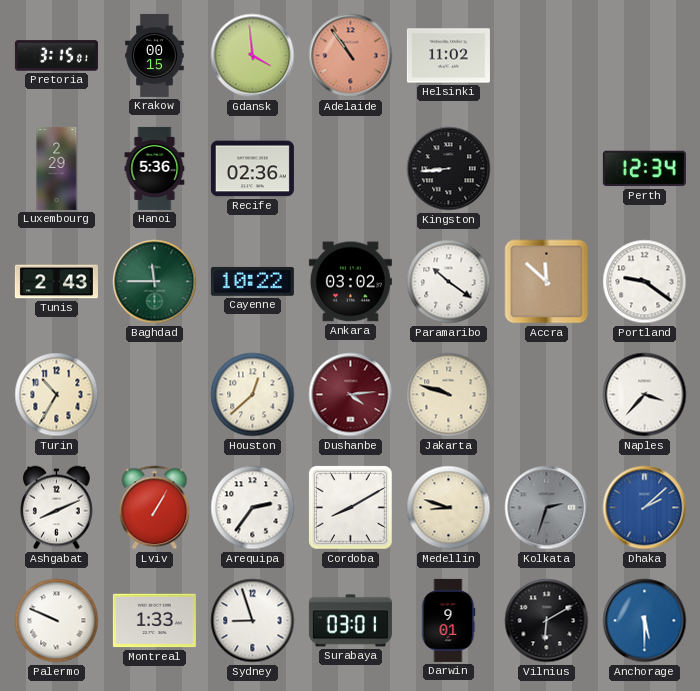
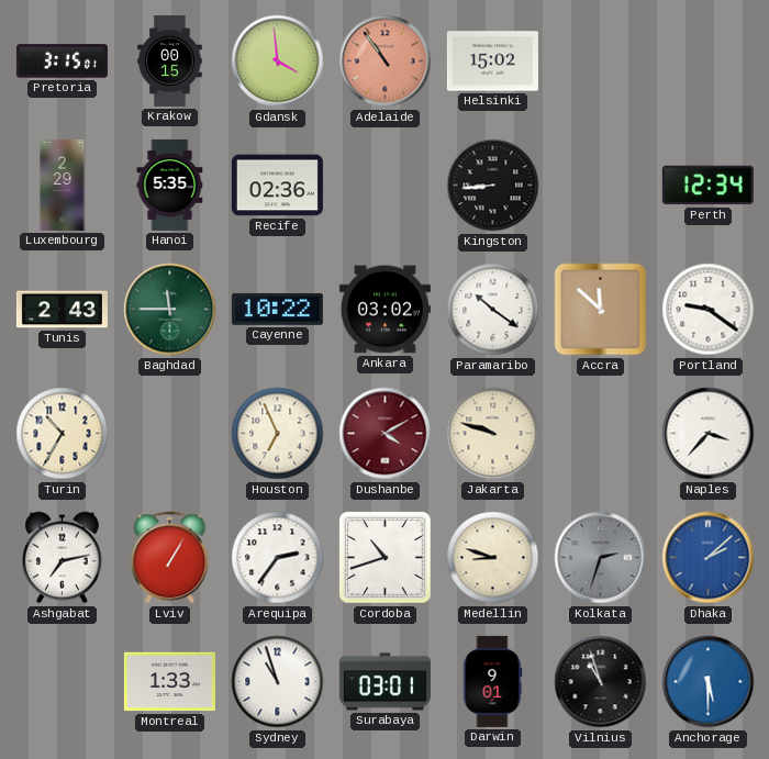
Helsinki: 11:02 -> 15:02
Hanoi: 5:36 -> 5:35
Houston: 12:38 -> 6:56
Dushanbe: 4:14 -> 4:10
Ashgabat: 8:11 -> 7:13
Cordoba: 8:10 -> 10:42
Palermo: 9:49 -> none
Sydney: 8:57 -> 10:57
Vilnius: 6:10 -> 10:57
